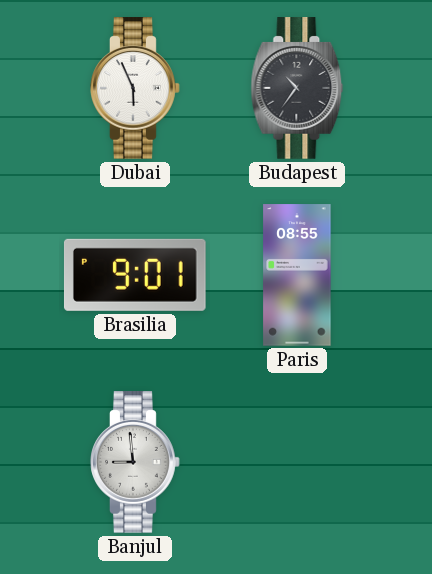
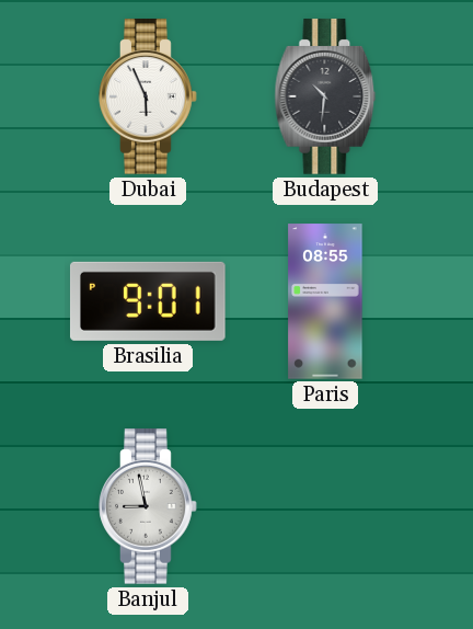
Budapest: 10:36 -> 10:31
Banjul: 8:59 -> 8:58
